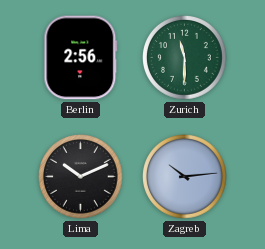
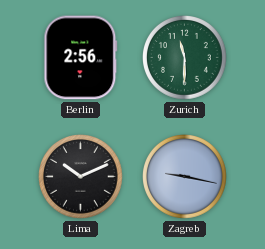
Zagreb: 10:14 -> 9:17
